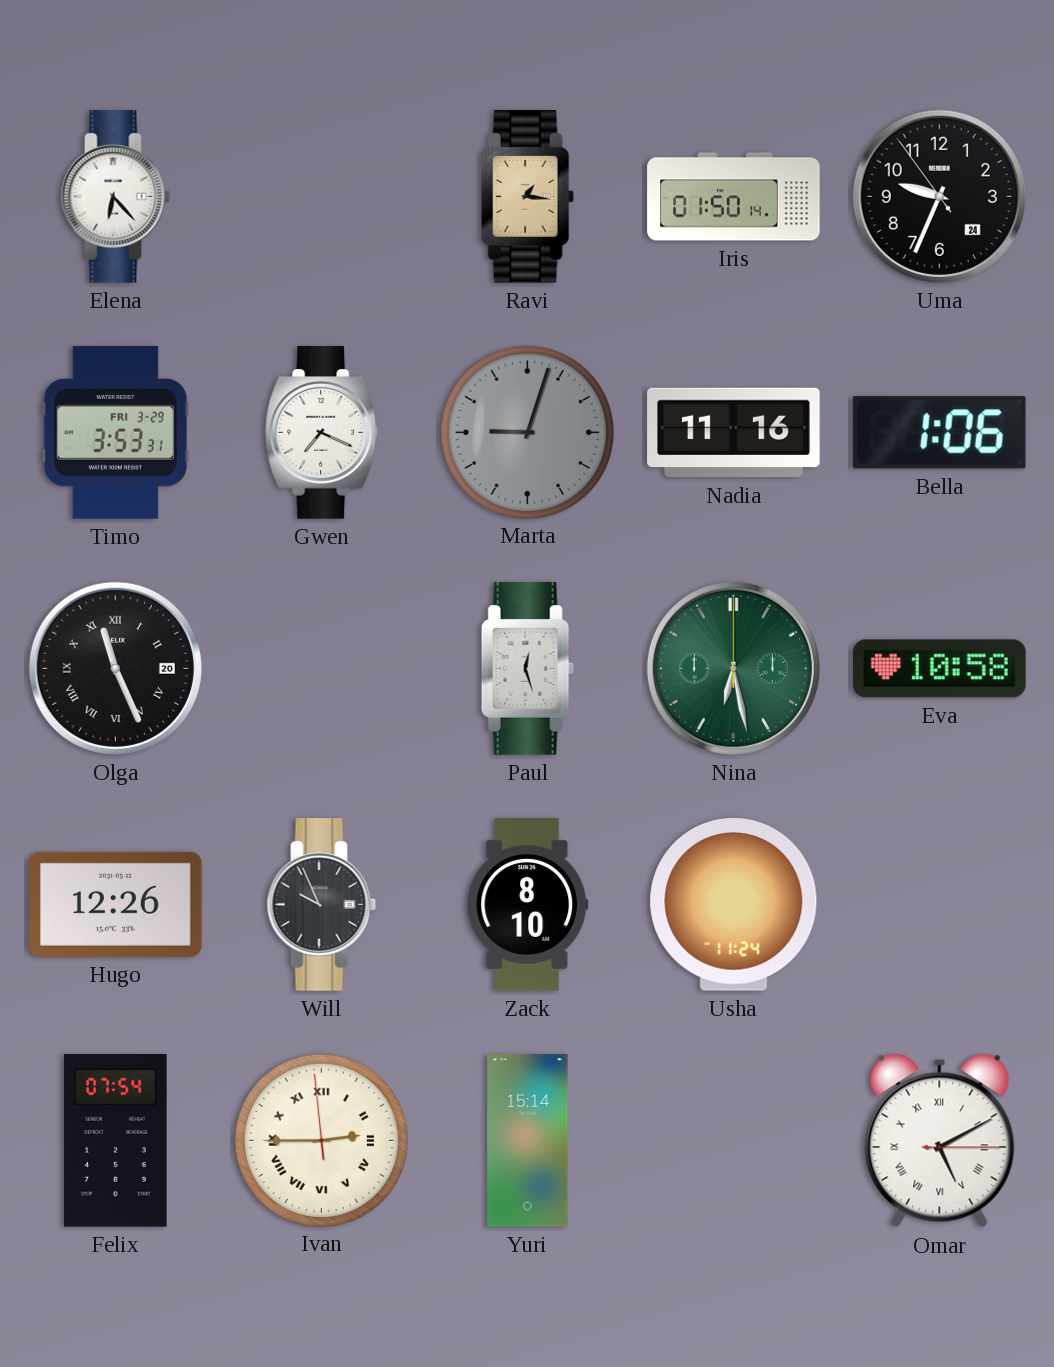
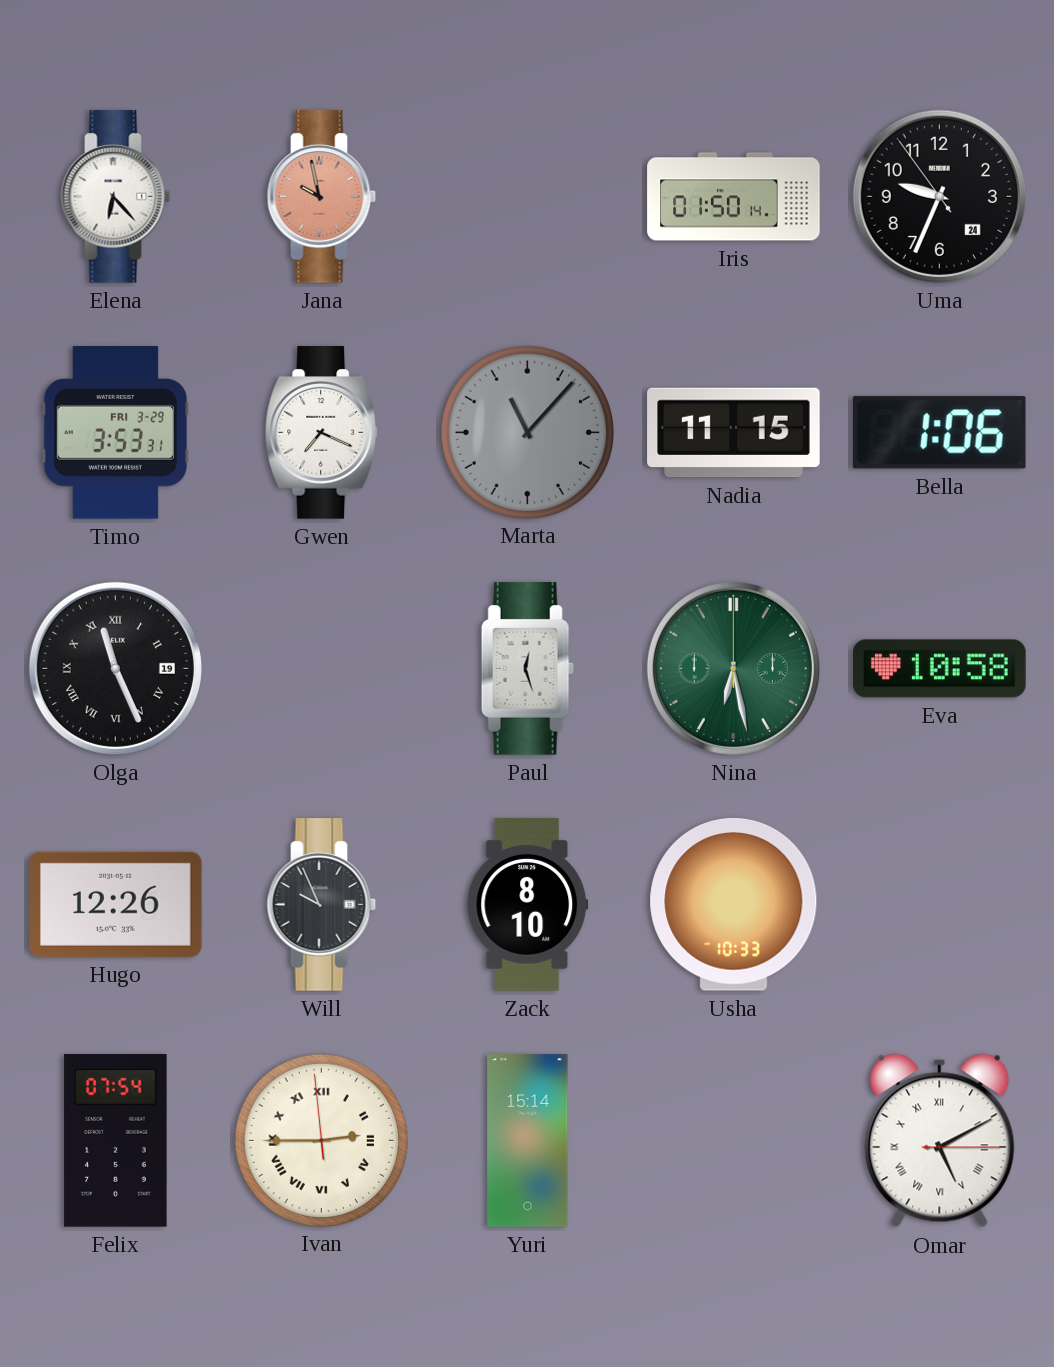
Jana: none -> 9:58
Ravi: 1:16 -> none
Marta: 9:03 -> 11:07
Nadia: 11:16 -> 11:15
Olga date: 20 -> 19
Usha: 11:24 -> 10:33
